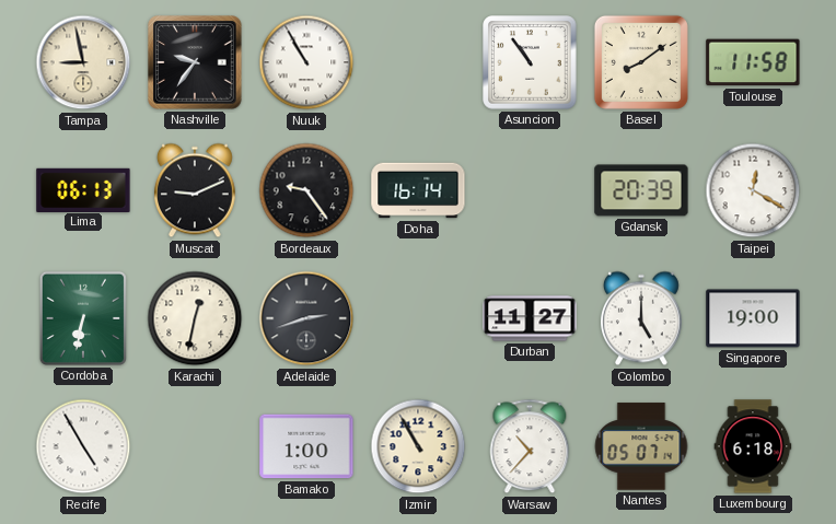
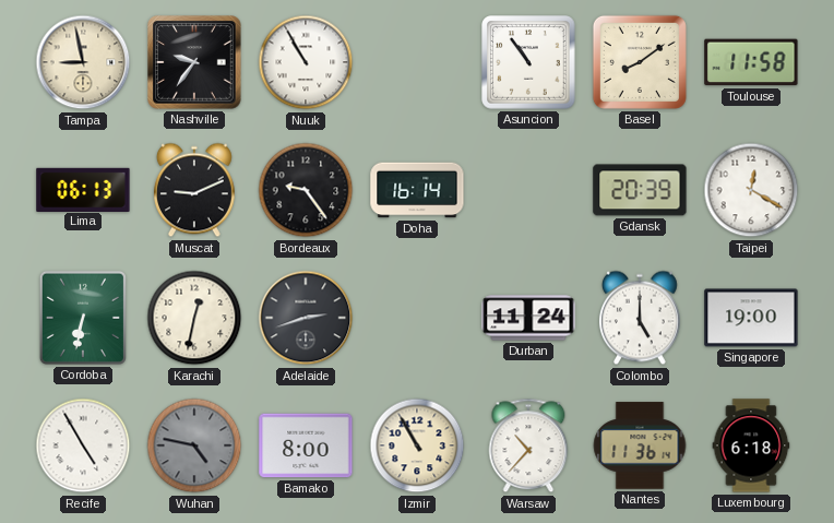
Durban: 11:27 -> 11:24
Wuhan: none -> 4:47
Bamako: 1:00 -> 8:00
Nantes: 05:07 -> 11:36
